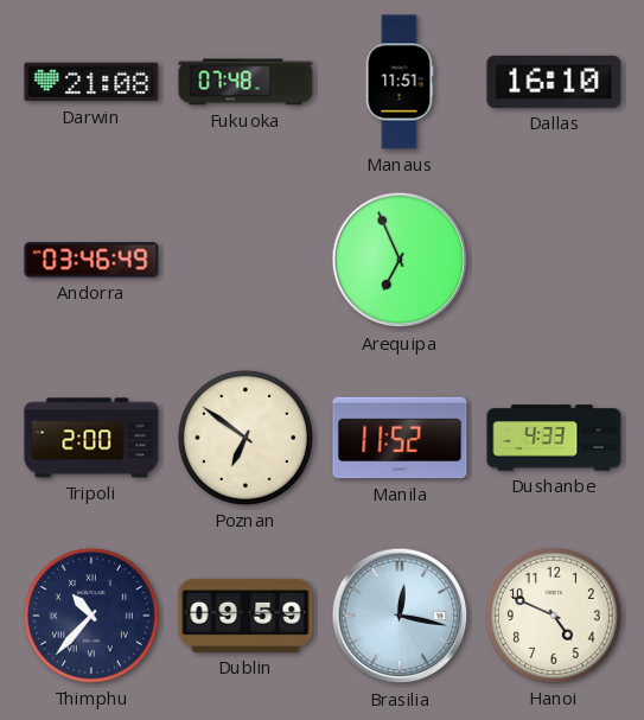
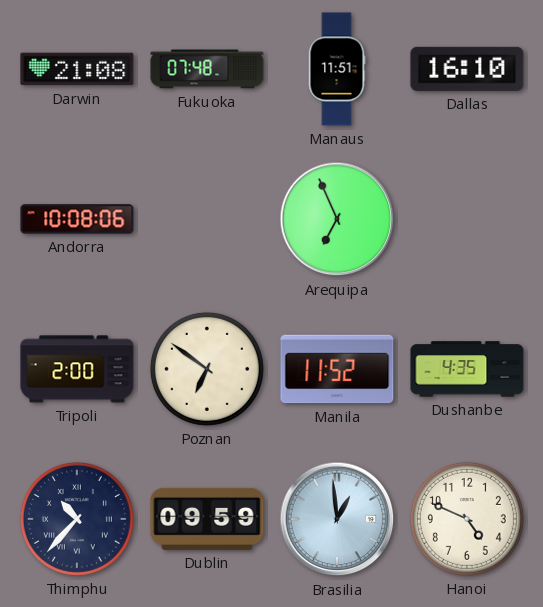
Andorra: 03:46 -> 10:08
Dushanbe: 4:33 -> 4:35
Brasilia: 12:17 -> 12:59
